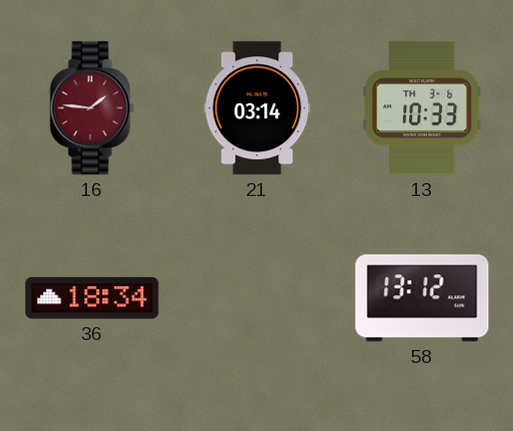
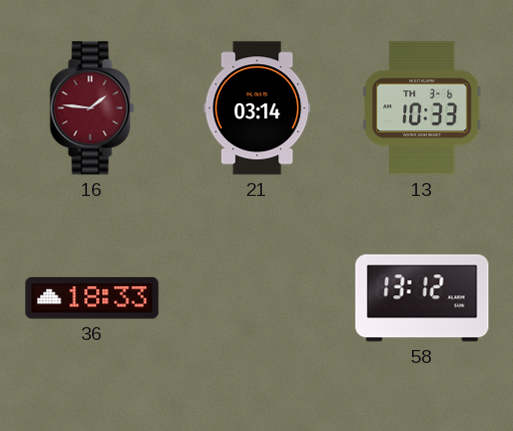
36: 18:34 -> 18:33
